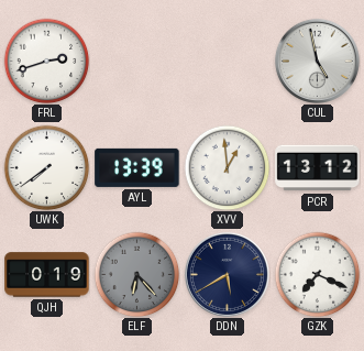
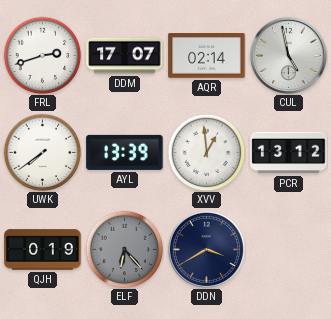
DDM: none -> 17:07
AQR: none -> 02:14
DDN: 5:40 -> 3:40
GZK: 7:19 -> none
